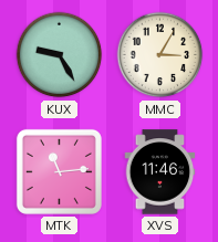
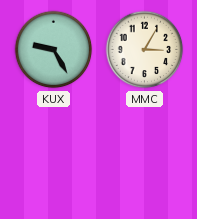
MTK: 11:14 -> none
XVS: 11:46 -> none
